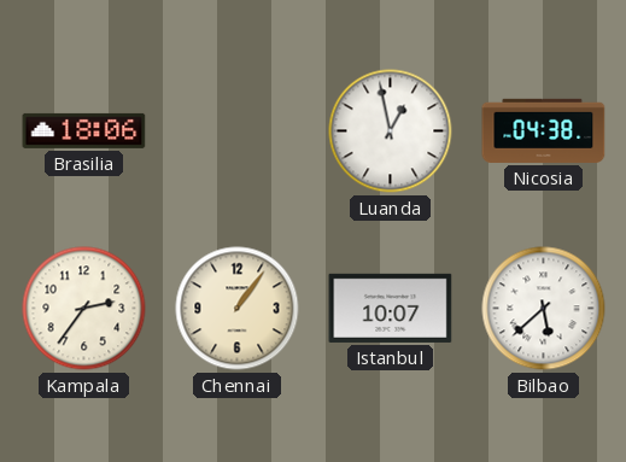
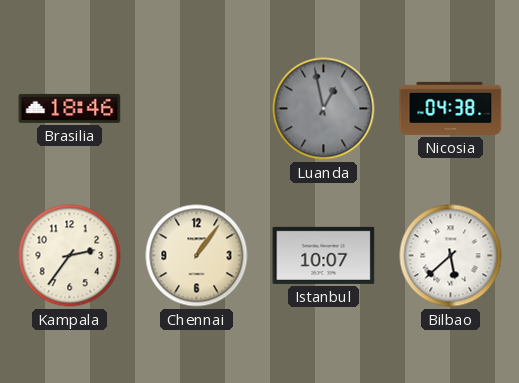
Brasilia: 18:06 -> 18:46
Luanda dial: white -> grey
